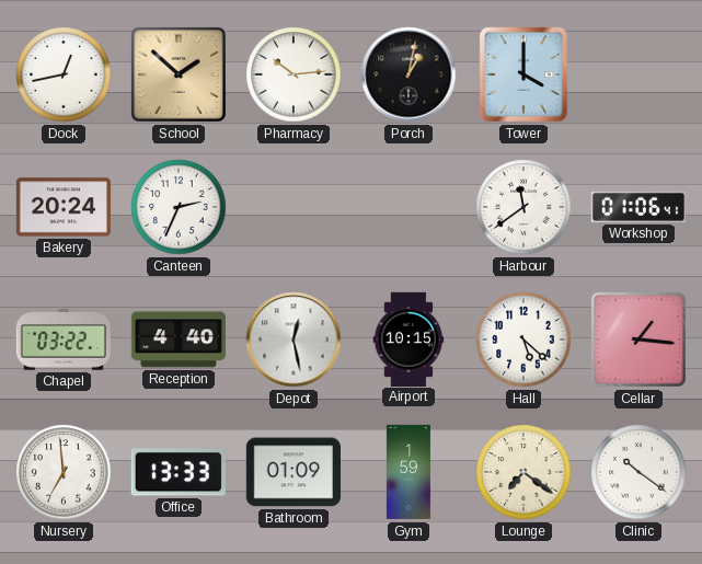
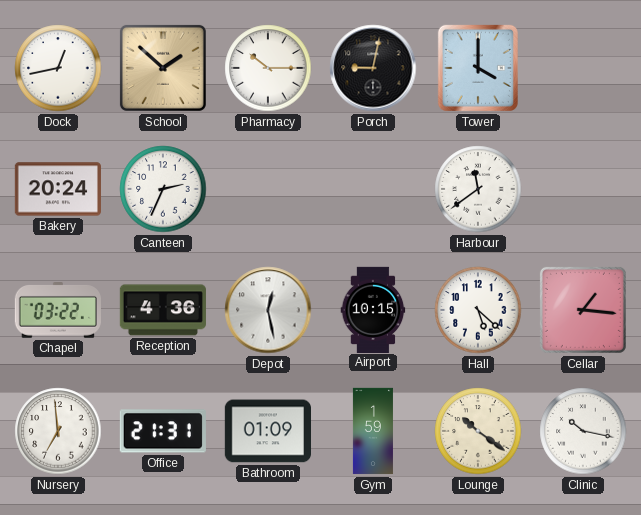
Pharmacy: 10:14 -> 10:15
Porch: 1:02 -> 9:02
Workshop: 01:06 -> none
Reception: 4:40 -> 4:36
Office: 13:33 -> 21:31
Lounge: 7:21 -> 10:21
Clinic: 10:21 -> 10:17
